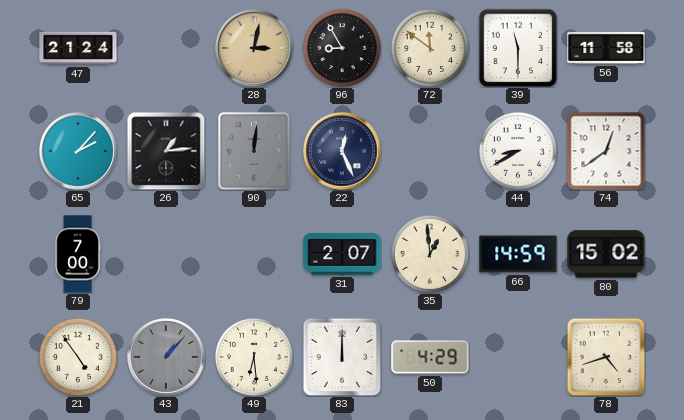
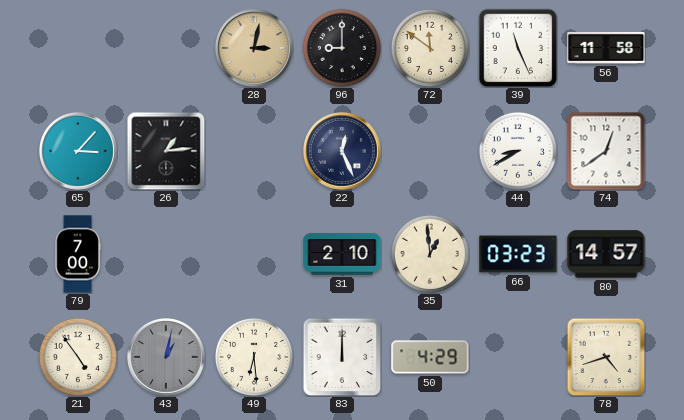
47: 21:24 -> none
96: 8:55 -> 9:00
39: 11:30 -> 11:26
65: 2:07 -> 3:07
90: 12:01 -> none
31: 2:07 -> 2:10
66: 14:59 -> 03:23
80: 15:02 -> 14:57
43: 1:07 -> 1:02
